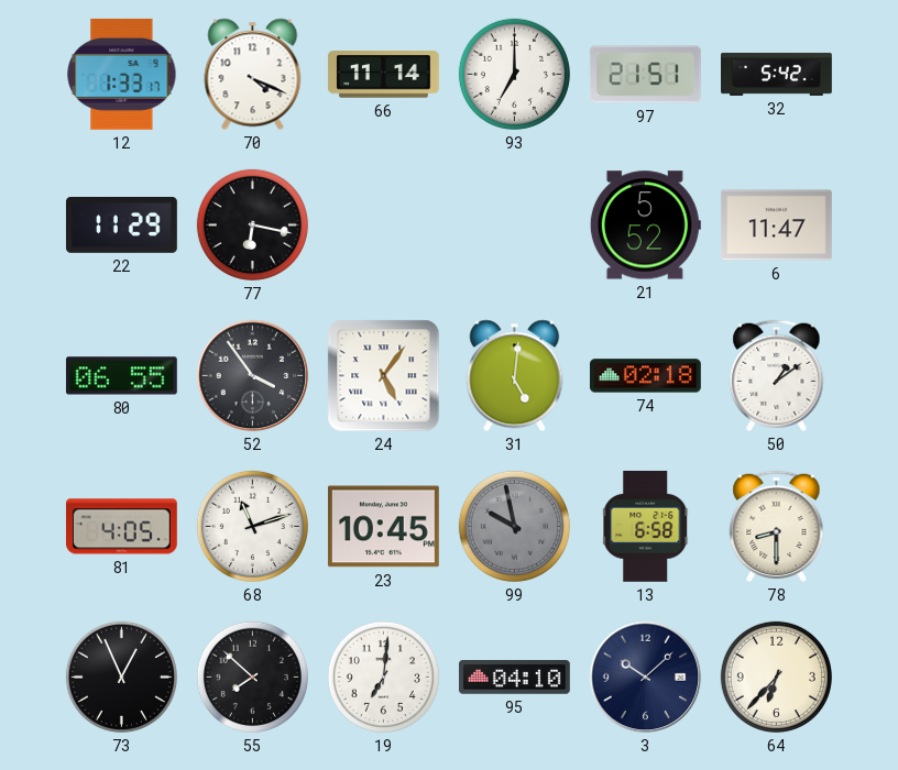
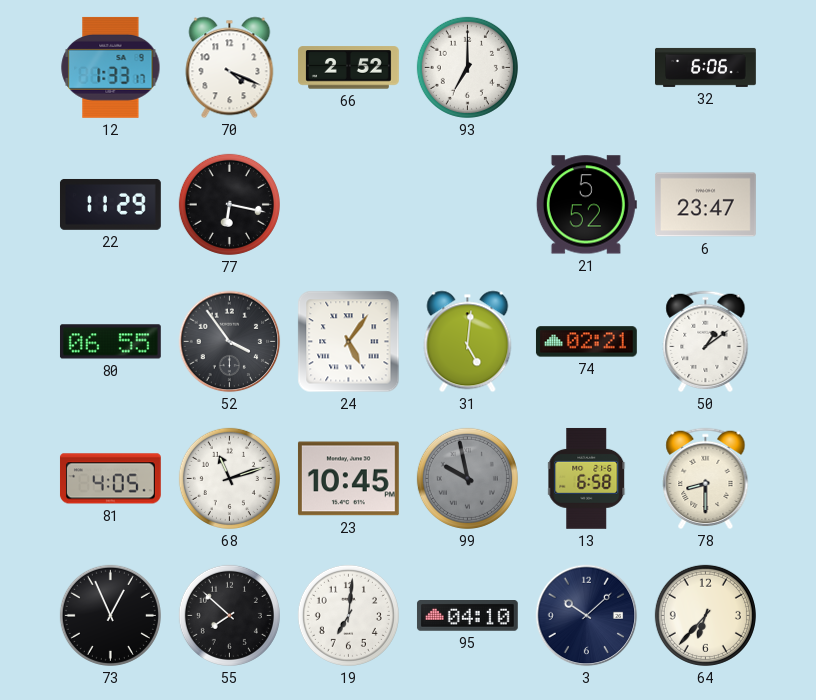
66: 11:14 -> 2:52
97: 21:51 -> none
32: 5:42 -> 6:06
6: 11:47 -> 23:47
74: 02:18 -> 02:21
